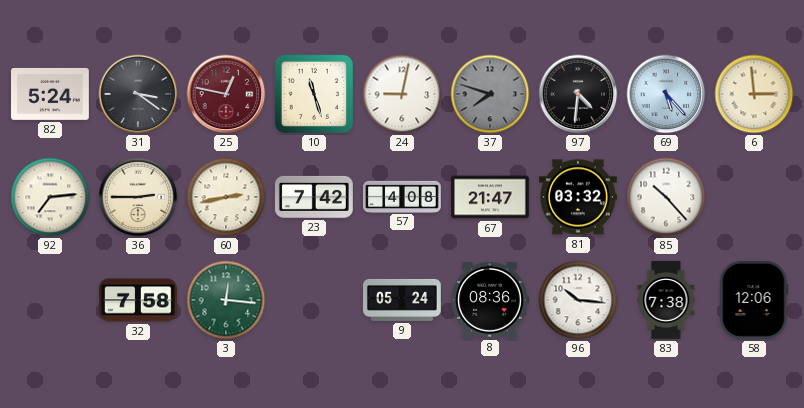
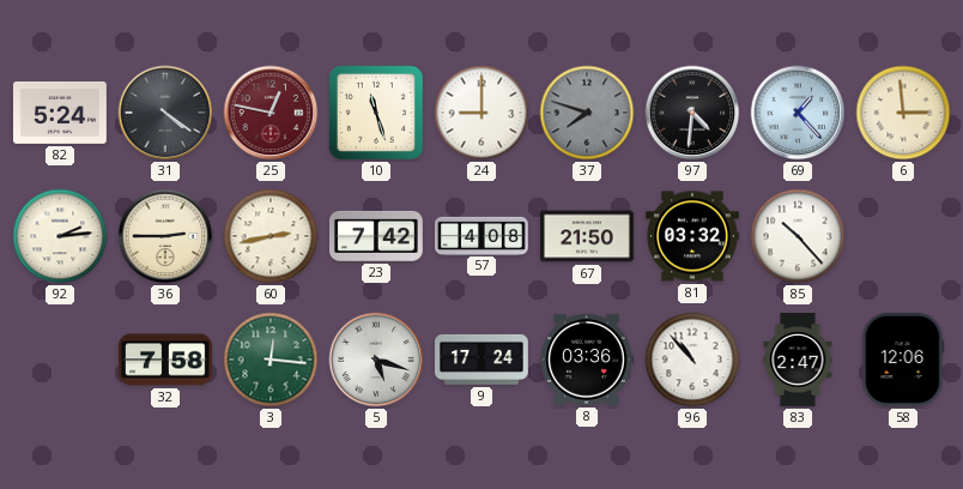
31: 3:21 -> 4:21
24: 9:02 -> 9:00
69: 5:23 -> 1:23
92: 7:14 -> 2:14
67: 21:47 -> 21:50
5: none -> 5:18
9: 05:24 -> 17:24
8: 08:36 -> 03:36
96: 10:16 -> 10:53
83: 7:38 -> 2:47
